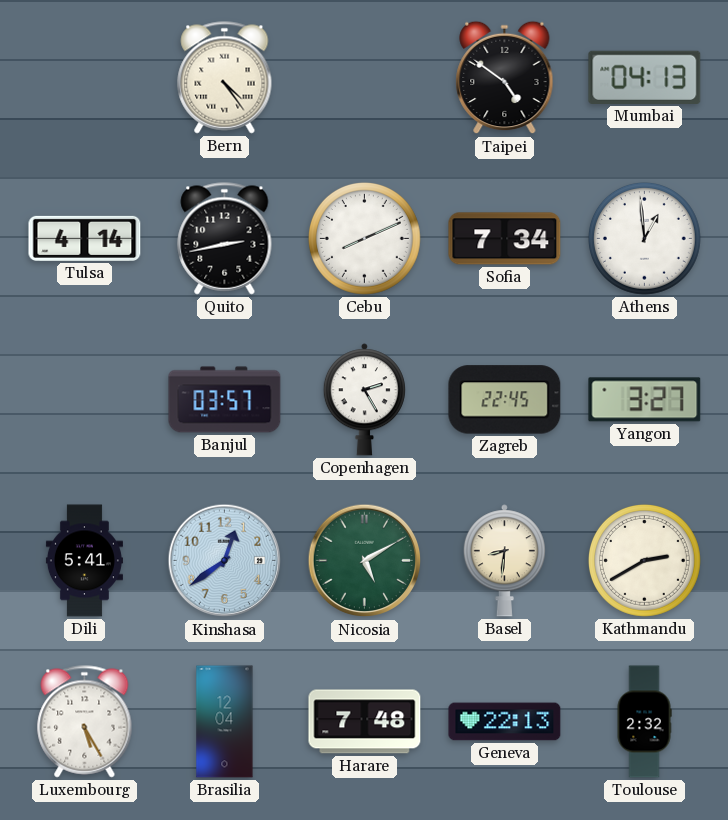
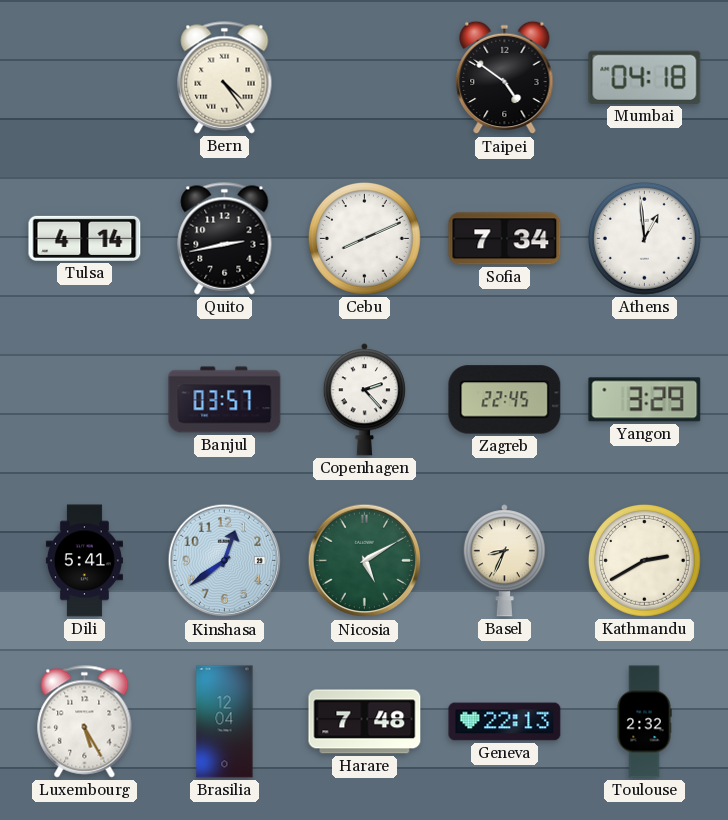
Mumbai: 04:13 -> 04:18
Copenhagen: 2:25 -> 2:23
Yangon: 3:27 -> 3:29
Basel: 8:31 -> 8:34
